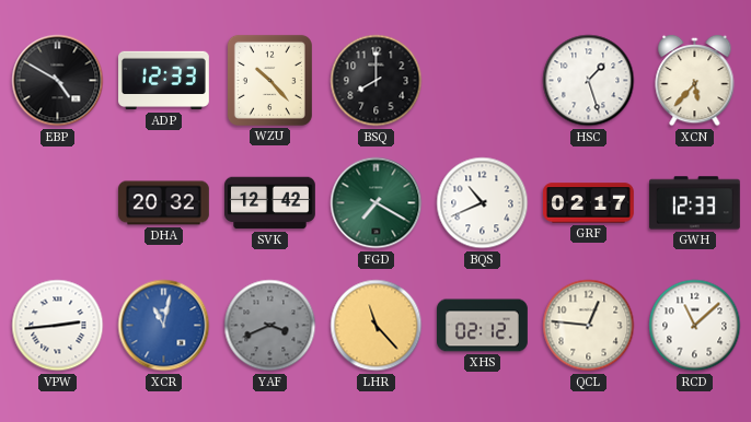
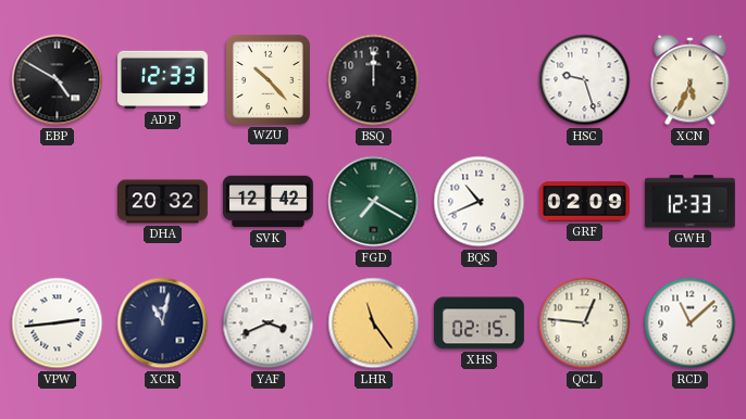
BSQ: 8:00 -> 12:00
HSC: 1:27 -> 9:27
XCN: 5:37 -> 5:34
GRF: 02:17 -> 02:09
XCR dial: blue -> navy
YAF dial: grey -> white
LHR: 11:23 -> 11:24
XHS: 02:12 -> 02:15
